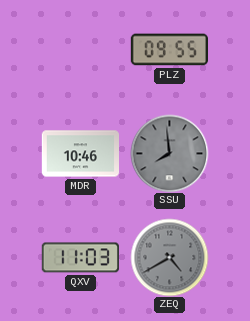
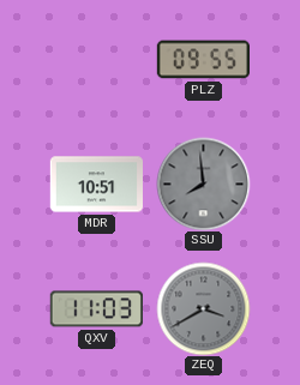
MDR: 10:46 -> 10:51
ZEQ: 4:40 -> 3:40
